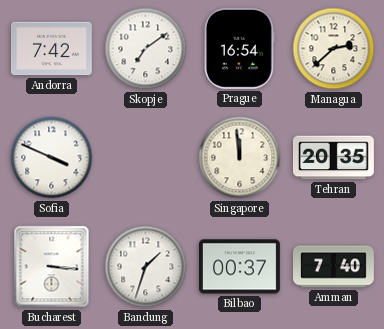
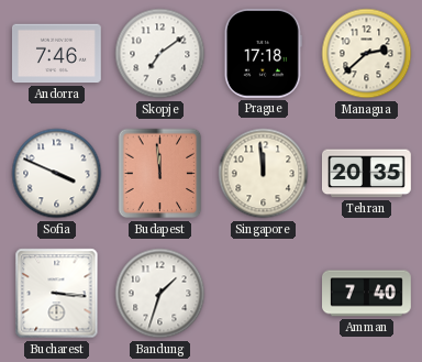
Andorra: 7:42 -> 7:46
Prague: 16:54 -> 17:18
Budapest: none -> 11:59
Bilbao: 00:37 -> none
